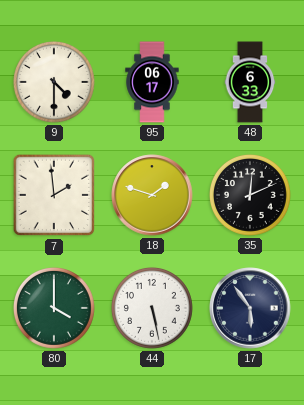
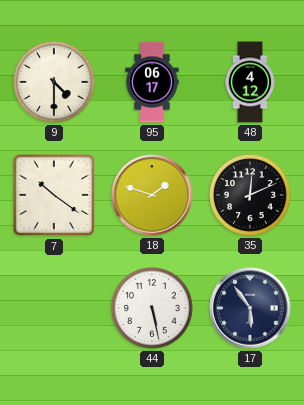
48: 6:33 -> 4:12
7: 1:59 -> 10:21
80: 4:00 -> none
